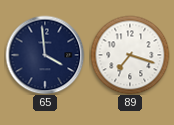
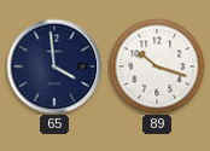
89: 7:18 -> 10:18
